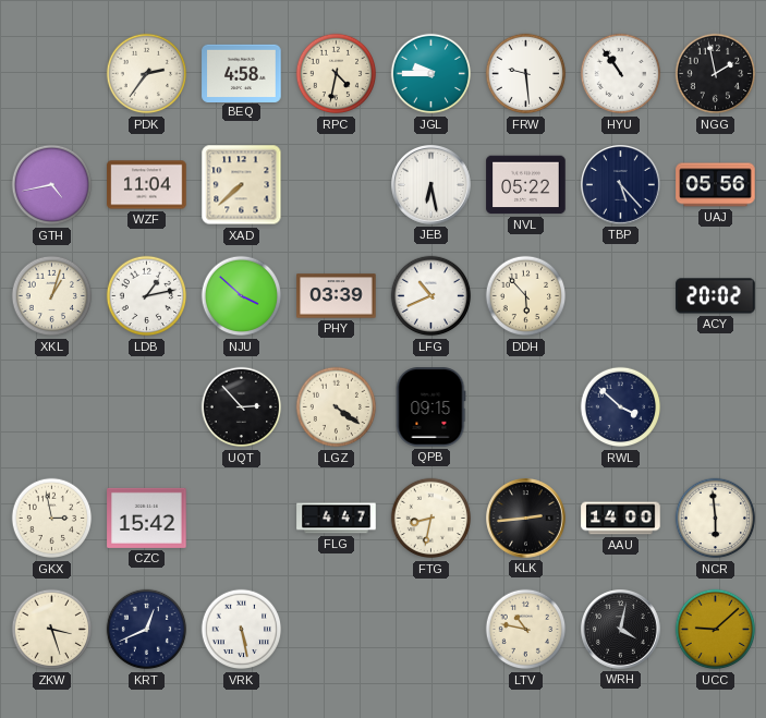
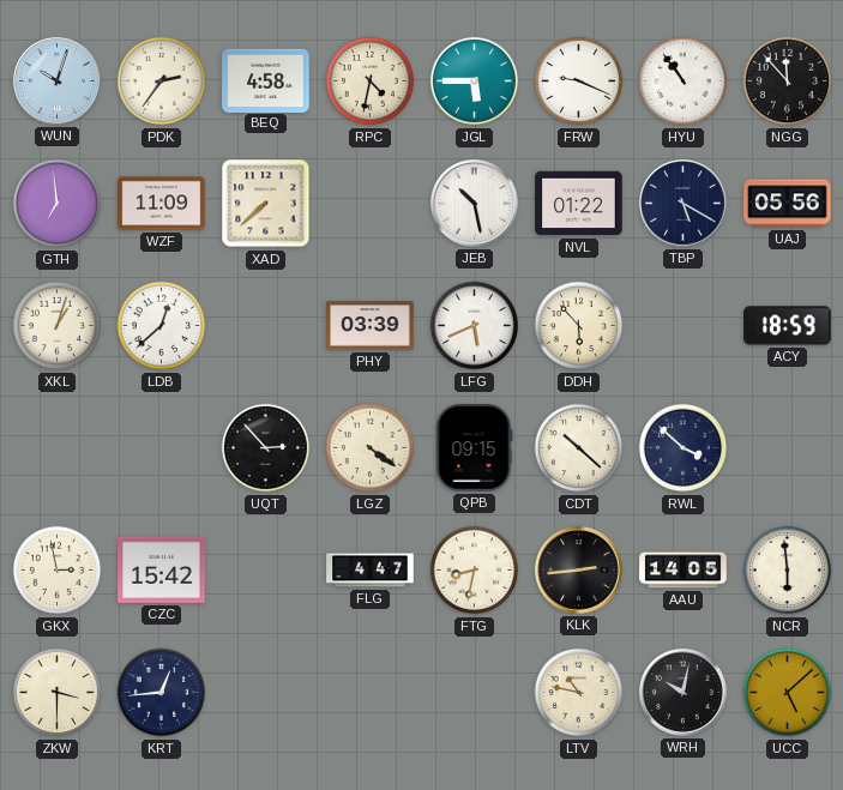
WUN: none -> 10:03
JGL: 9:45 -> 5:45
FRW: 9:29 -> 9:19
NGG: 1:58 -> 11:53
GTH: 4:43 -> 6:59
WZF: 11:04 -> 11:09
JEB: 6:28 -> 10:28
NVL: 05:22 -> 01:22
TBP: 5:23 -> 5:20
LDB: 1:13 -> 12:38
NJU: 3:52 -> none
LFG: 10:41 -> 5:41
ACY: 20:02 -> 18:59
CDT: none -> 10:22
AAU: 14:00 -> 14:05
ZKW: 3:27 -> 3:30
KRT: 12:41 -> 12:44
VRK: 5:28 -> none
WRH: 4:02 -> 10:02
UCC: 9:08 -> 5:08
